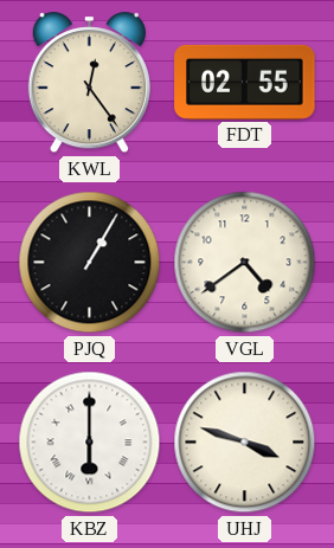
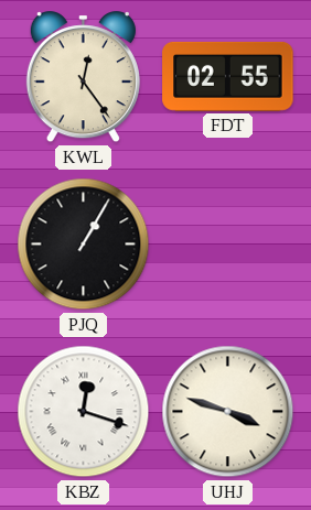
VGL: 4:39 -> none
KBZ: 6:00 -> 12:18
